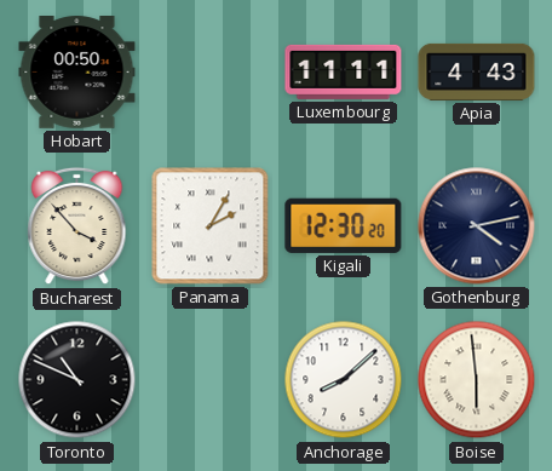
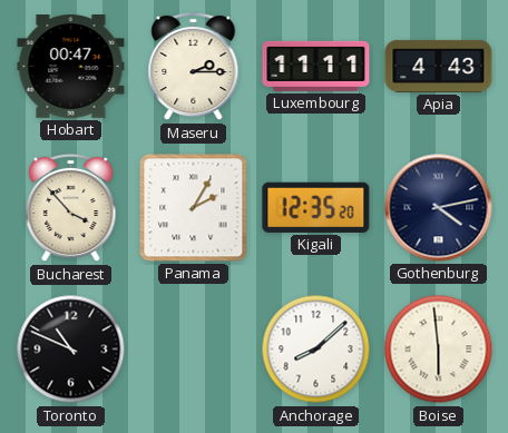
Hobart: 00:50 -> 00:47
Maseru: none -> 2:15
Kigali: 12:30 -> 12:35
